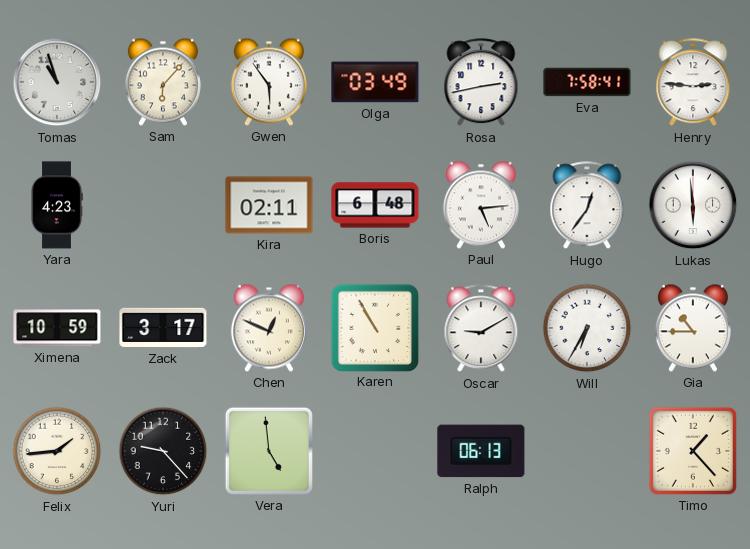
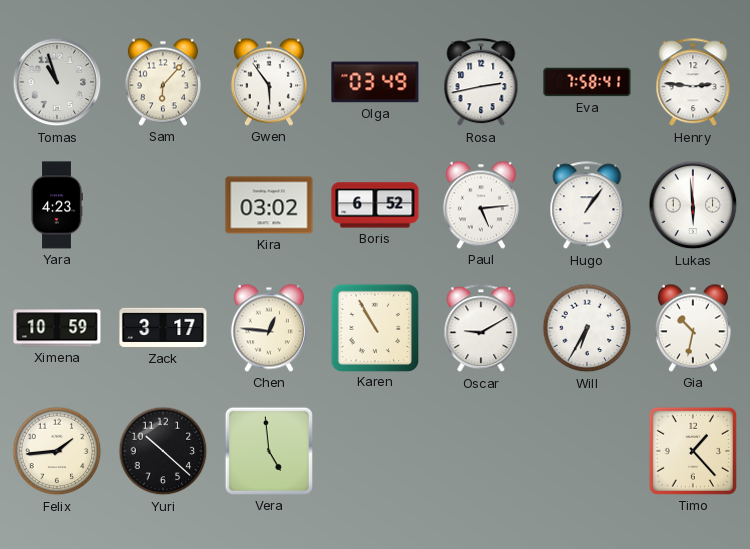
Kira: 02:11 -> 03:02
Boris: 6:48 -> 6:52
Hugo: 12:36 -> 1:06
Chen: 12:49 -> 12:46
Gia: 10:45 -> 10:32
Yuri: 9:23 -> 10:22
Ralph: 06:13 -> none
